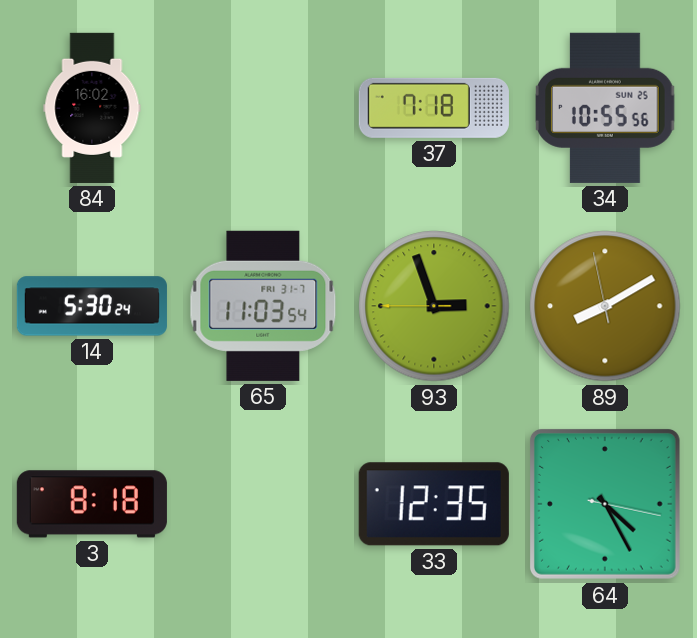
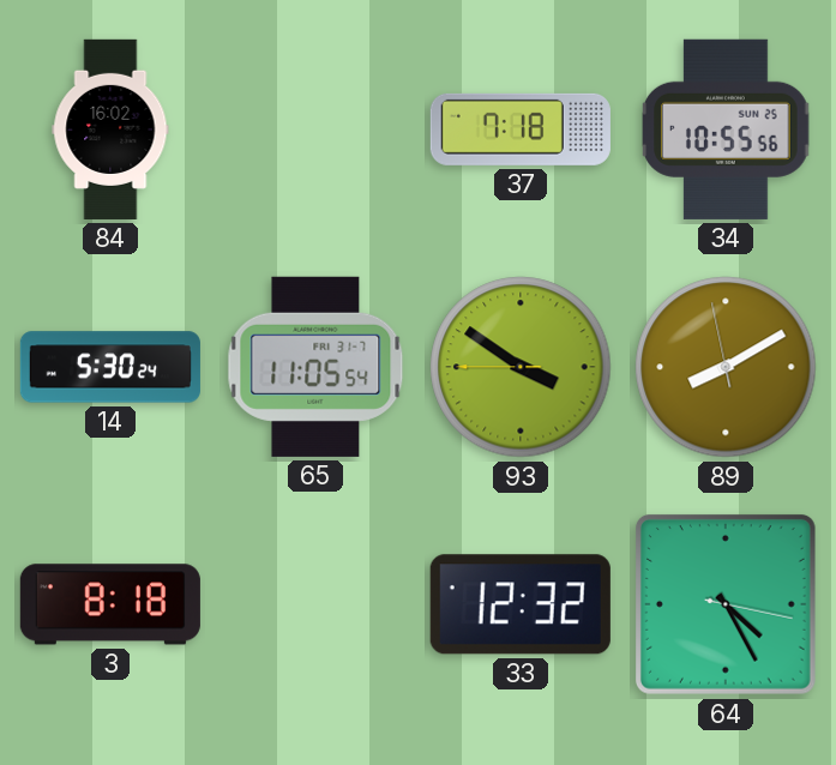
65: 11:03 -> 11:05
93: 2:56 -> 3:50
33: 12:35 -> 12:32
